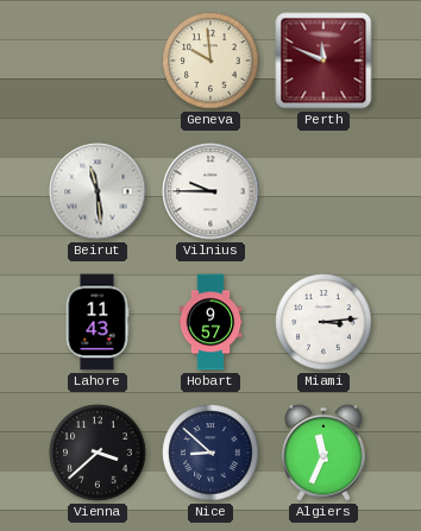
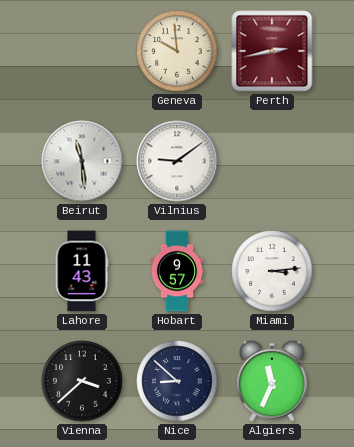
Perth: 11:49 -> 2:43
Vilnius: 9:45 -> 9:09
